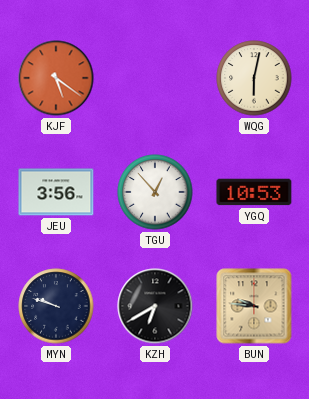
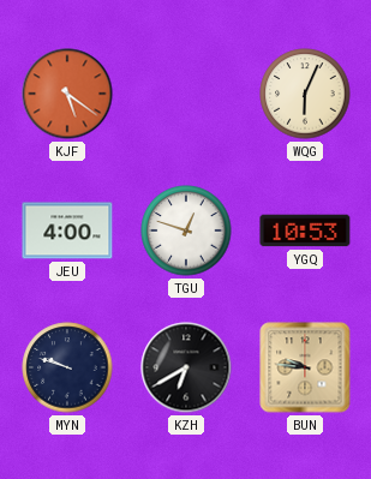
WQG: 6:02 -> 6:04
JEU: 3:56 -> 4:00
TGU: 12:53 -> 12:48
